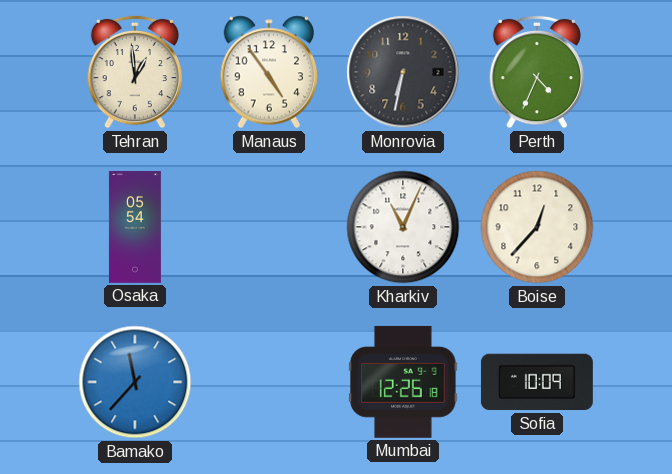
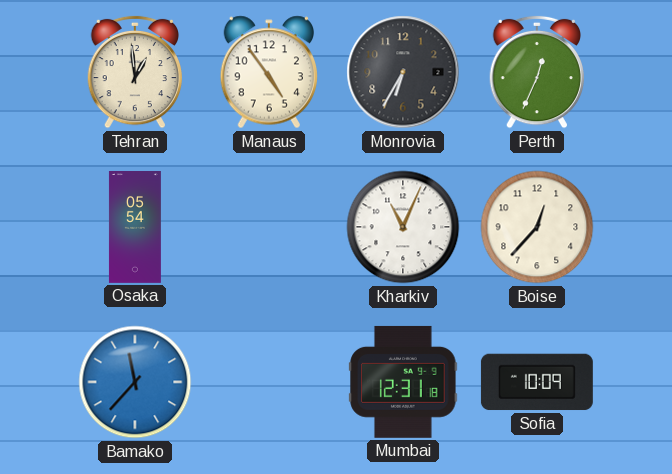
Monrovia: 6:32 -> 6:35
Perth: 4:34 -> 12:34
Mumbai: 12:26 -> 12:31
